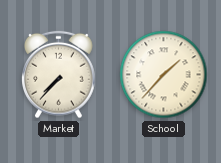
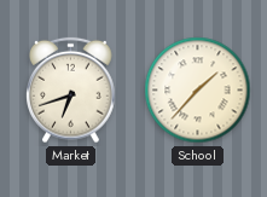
Market: 7:37 -> 6:42
